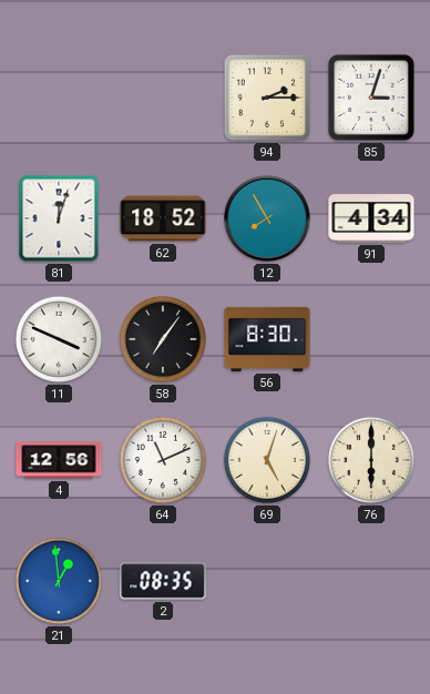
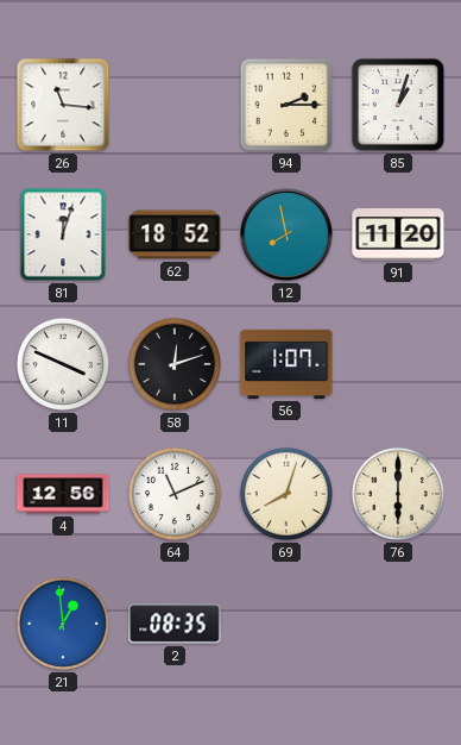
26: none -> 11:16
85: 3:03 -> 1:03
12: 7:55 -> 7:58
91: 4:34 -> 11:20
58: 7:06 -> 12:12
56: 8:30 -> 1:07
69: 5:03 -> 8:03
